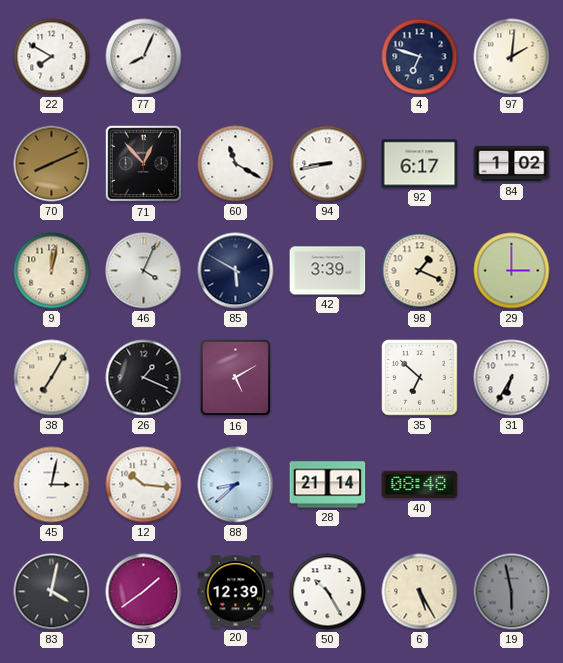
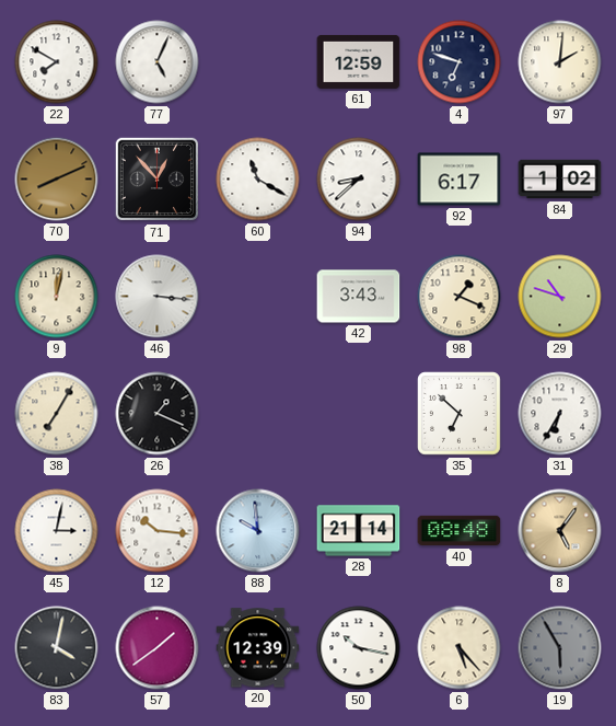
77: 8:04 -> 5:04
61: none -> 12:59
94: 8:43 -> 8:38
46: 4:04 -> 3:16
85: 5:50 -> none
42: 3:39 -> 3:43
29: 3:00 -> 10:48
16: 5:10 -> none
88: 8:38 -> 9:59
8: none -> 5:06
50: 10:25 -> 10:17
6: 5:25 -> 5:23
19: 5:58 -> 5:55
